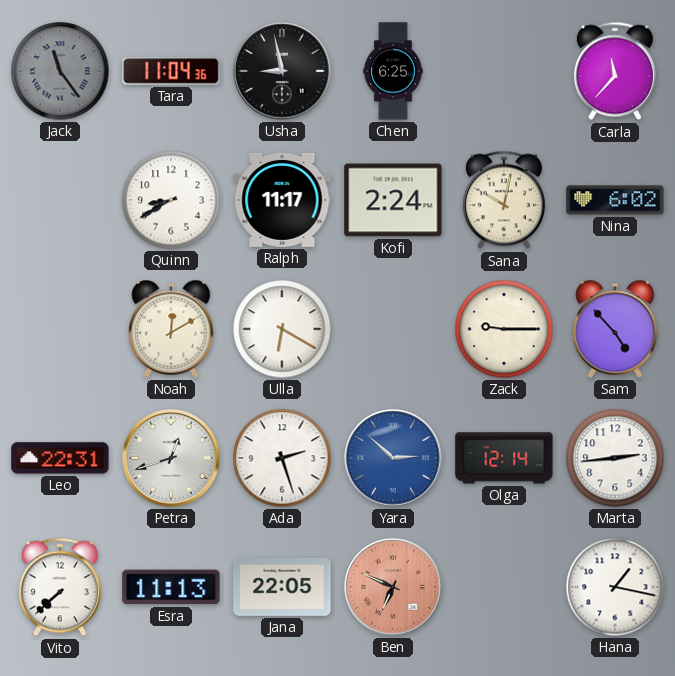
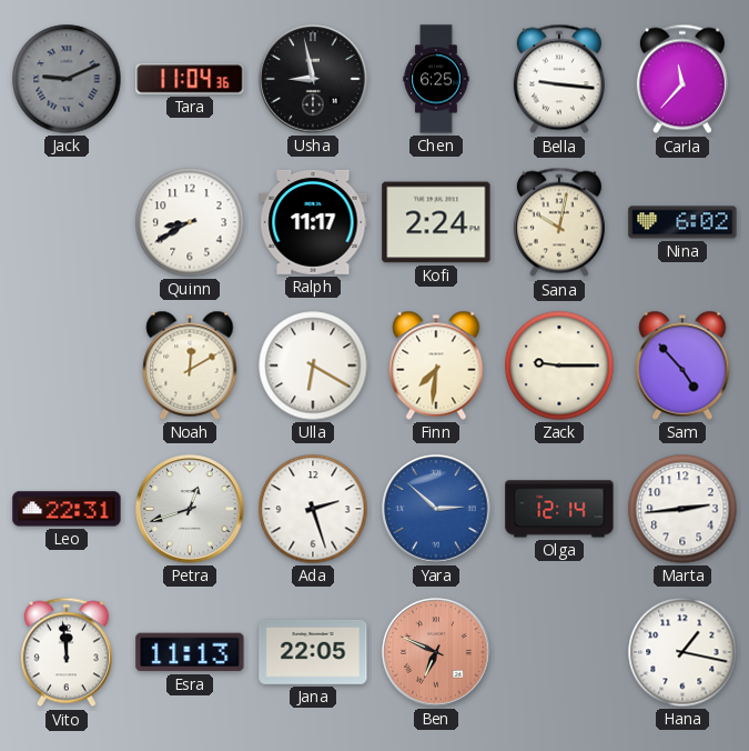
Jack: 11:24 -> 9:11
Bella: none -> 9:16
Finn: none -> 7:31
Vito: 7:38 -> 11:59
